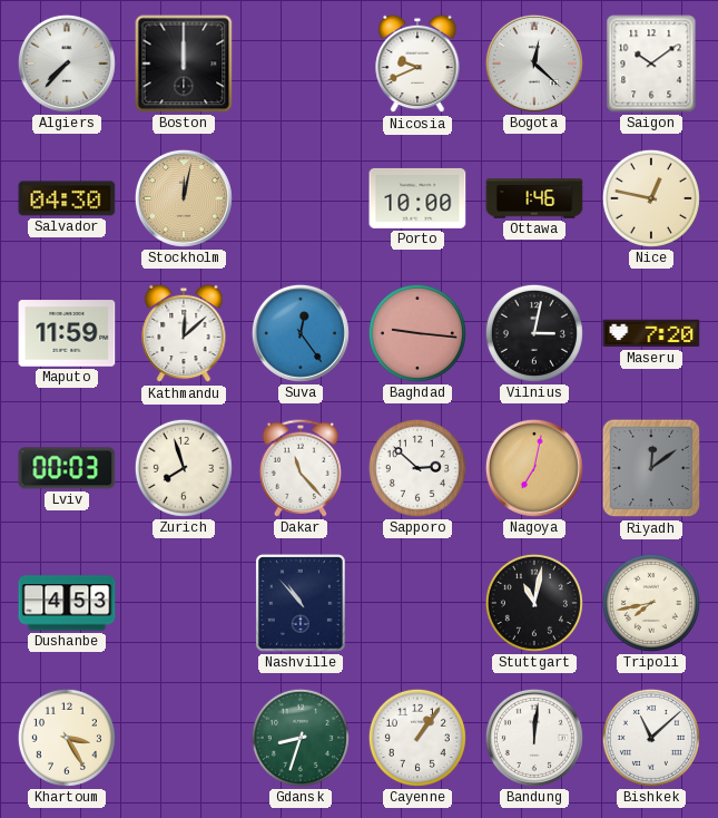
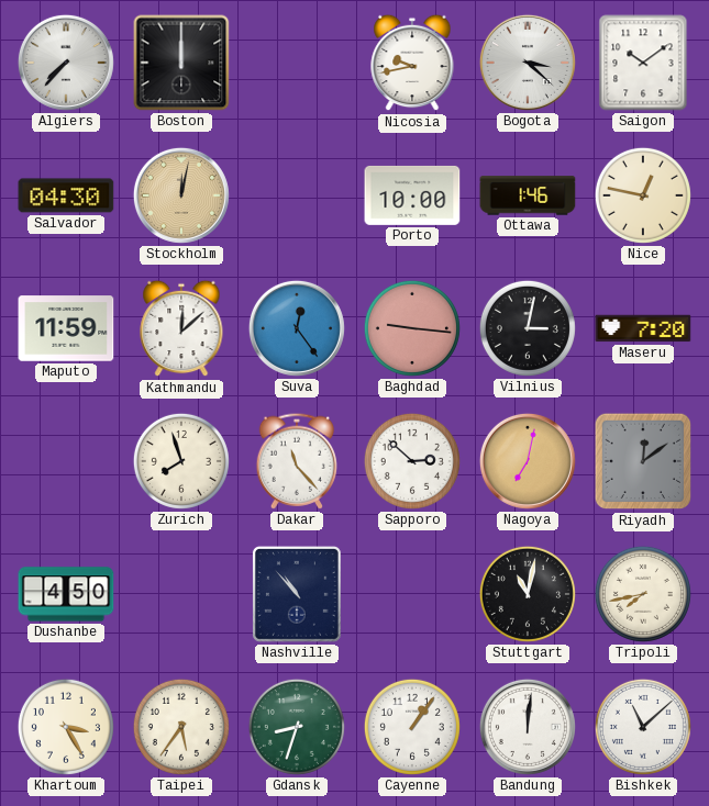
Nicosia: 9:41 -> 9:43
Bogota: 12:22 -> 3:22
Lviv: 00:03 -> none
Dushanbe: 4:53 -> 4:50
Taipei: none -> 5:36
